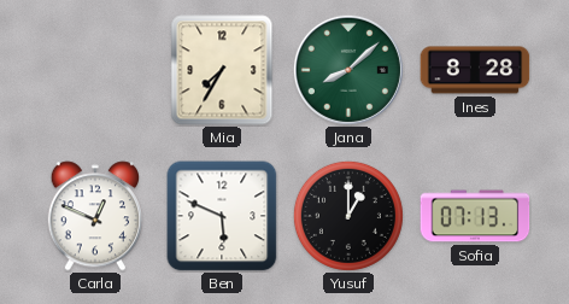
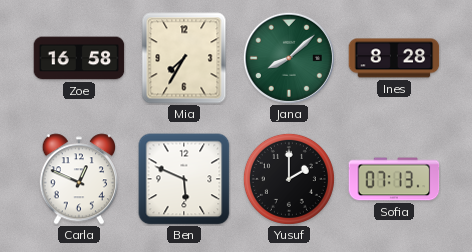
Zoe: none -> 16:58
Yusuf: 1:00 -> 2:00
